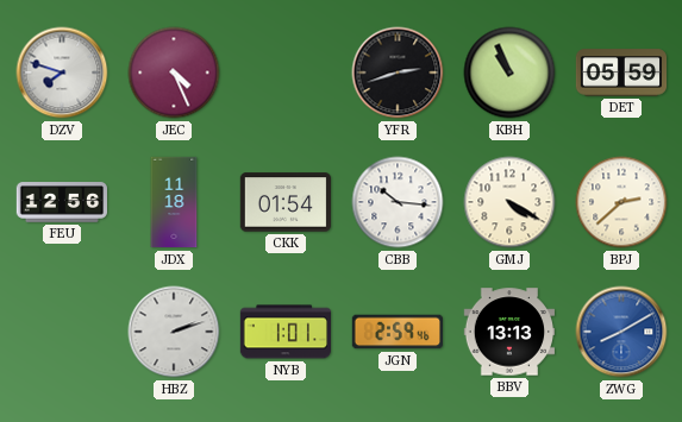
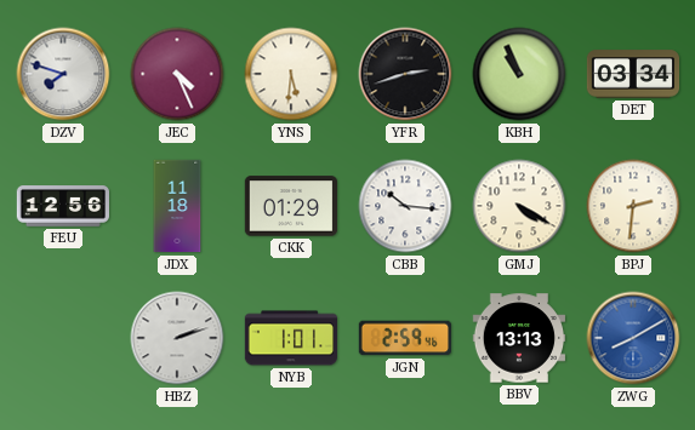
YNS: none -> 5:31
DET: 05:59 -> 03:34
CKK: 01:54 -> 01:29
BPJ: 2:38 -> 2:31
